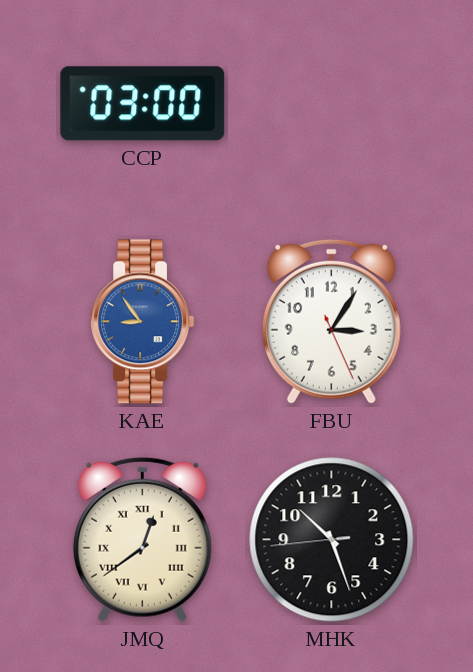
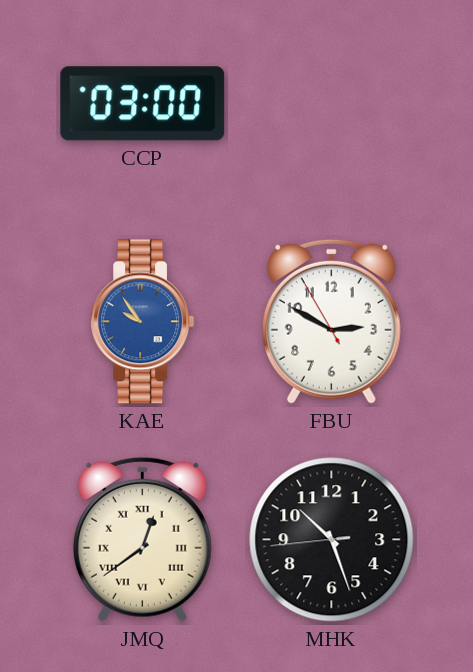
KAE: 8:54 -> 9:54
FBU: 3:05 -> 2:49
